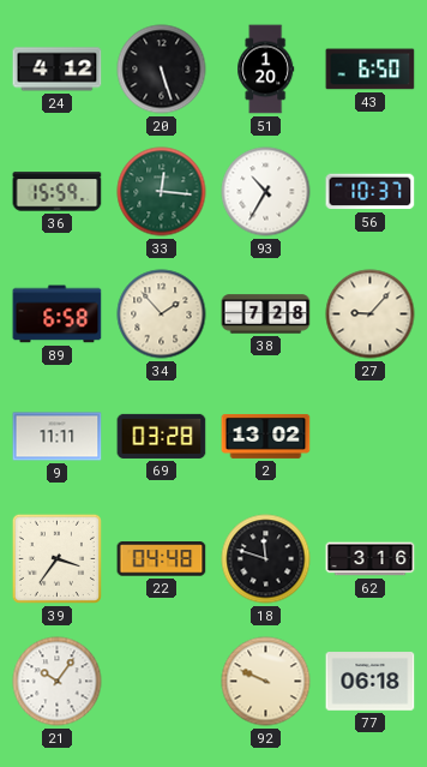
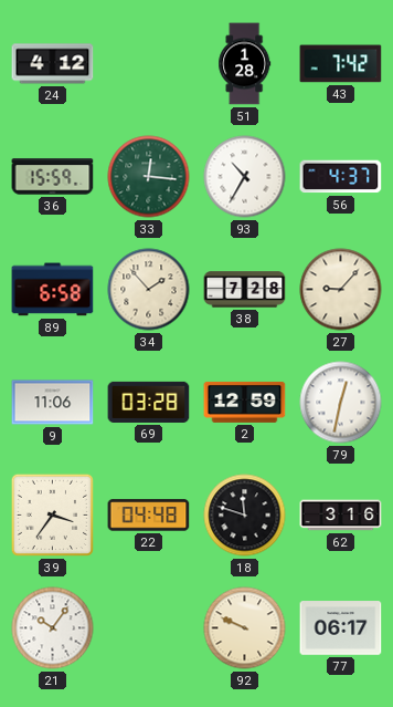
20: 5:27 -> none
51: 1:20 -> 1:28
43: 6:50 -> 7:42
56: 10:37 -> 4:37
9: 11:11 -> 11:06
2: 13:02 -> 12:59
79: none -> 12:32
77: 06:18 -> 06:17
